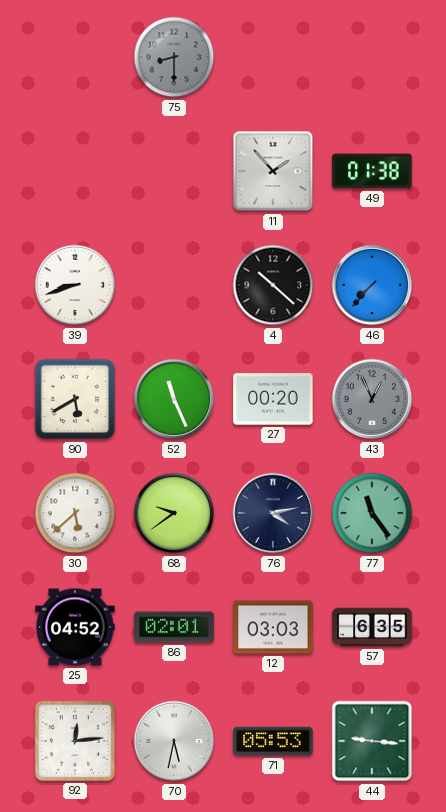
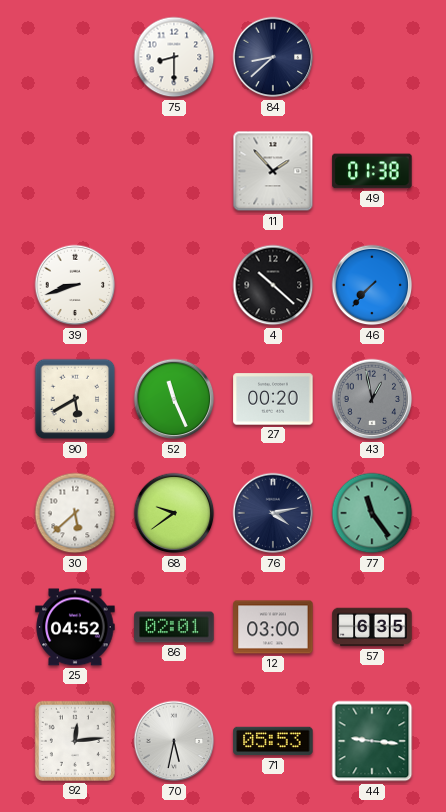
75 dial: grey -> white
84: none -> 8:38
43: 12:56 -> 12:58
12: 03:03 -> 03:00
